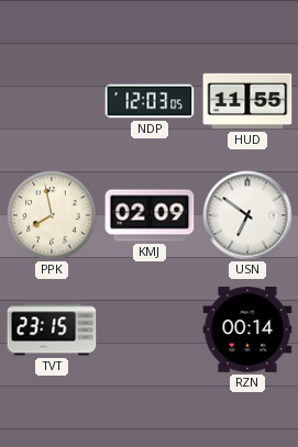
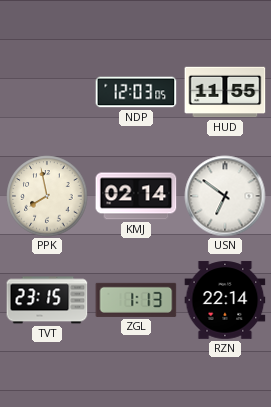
KMJ: 02:09 -> 02:14
ZGL: none -> 1:13
RZN: 00:14 -> 22:14
